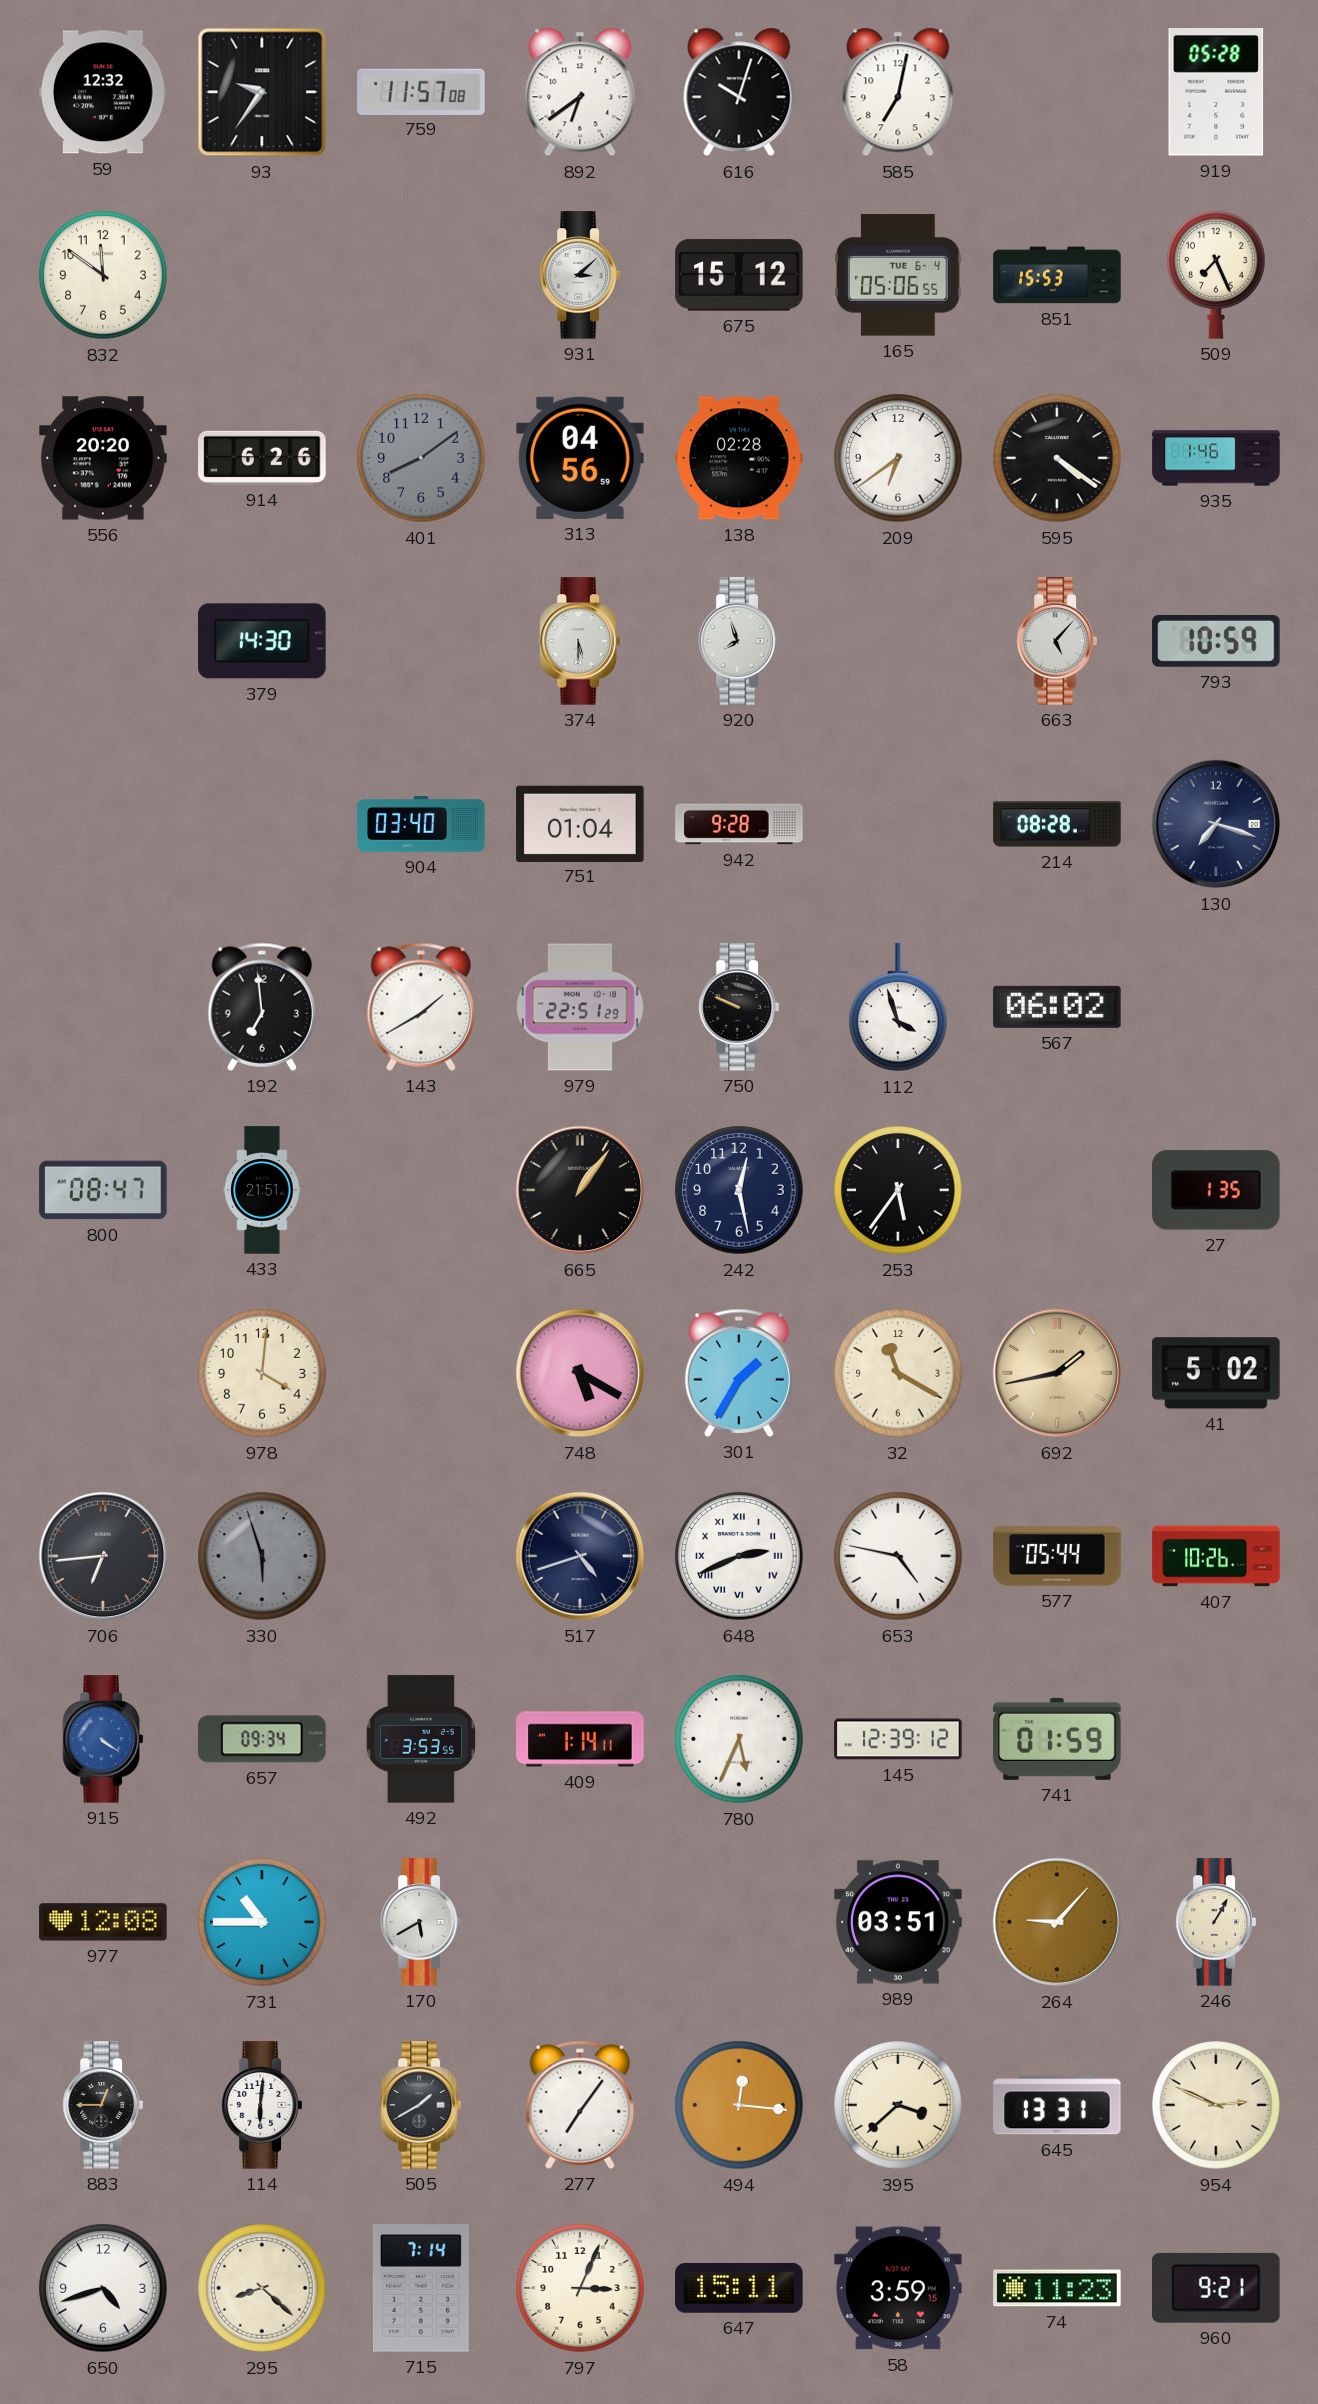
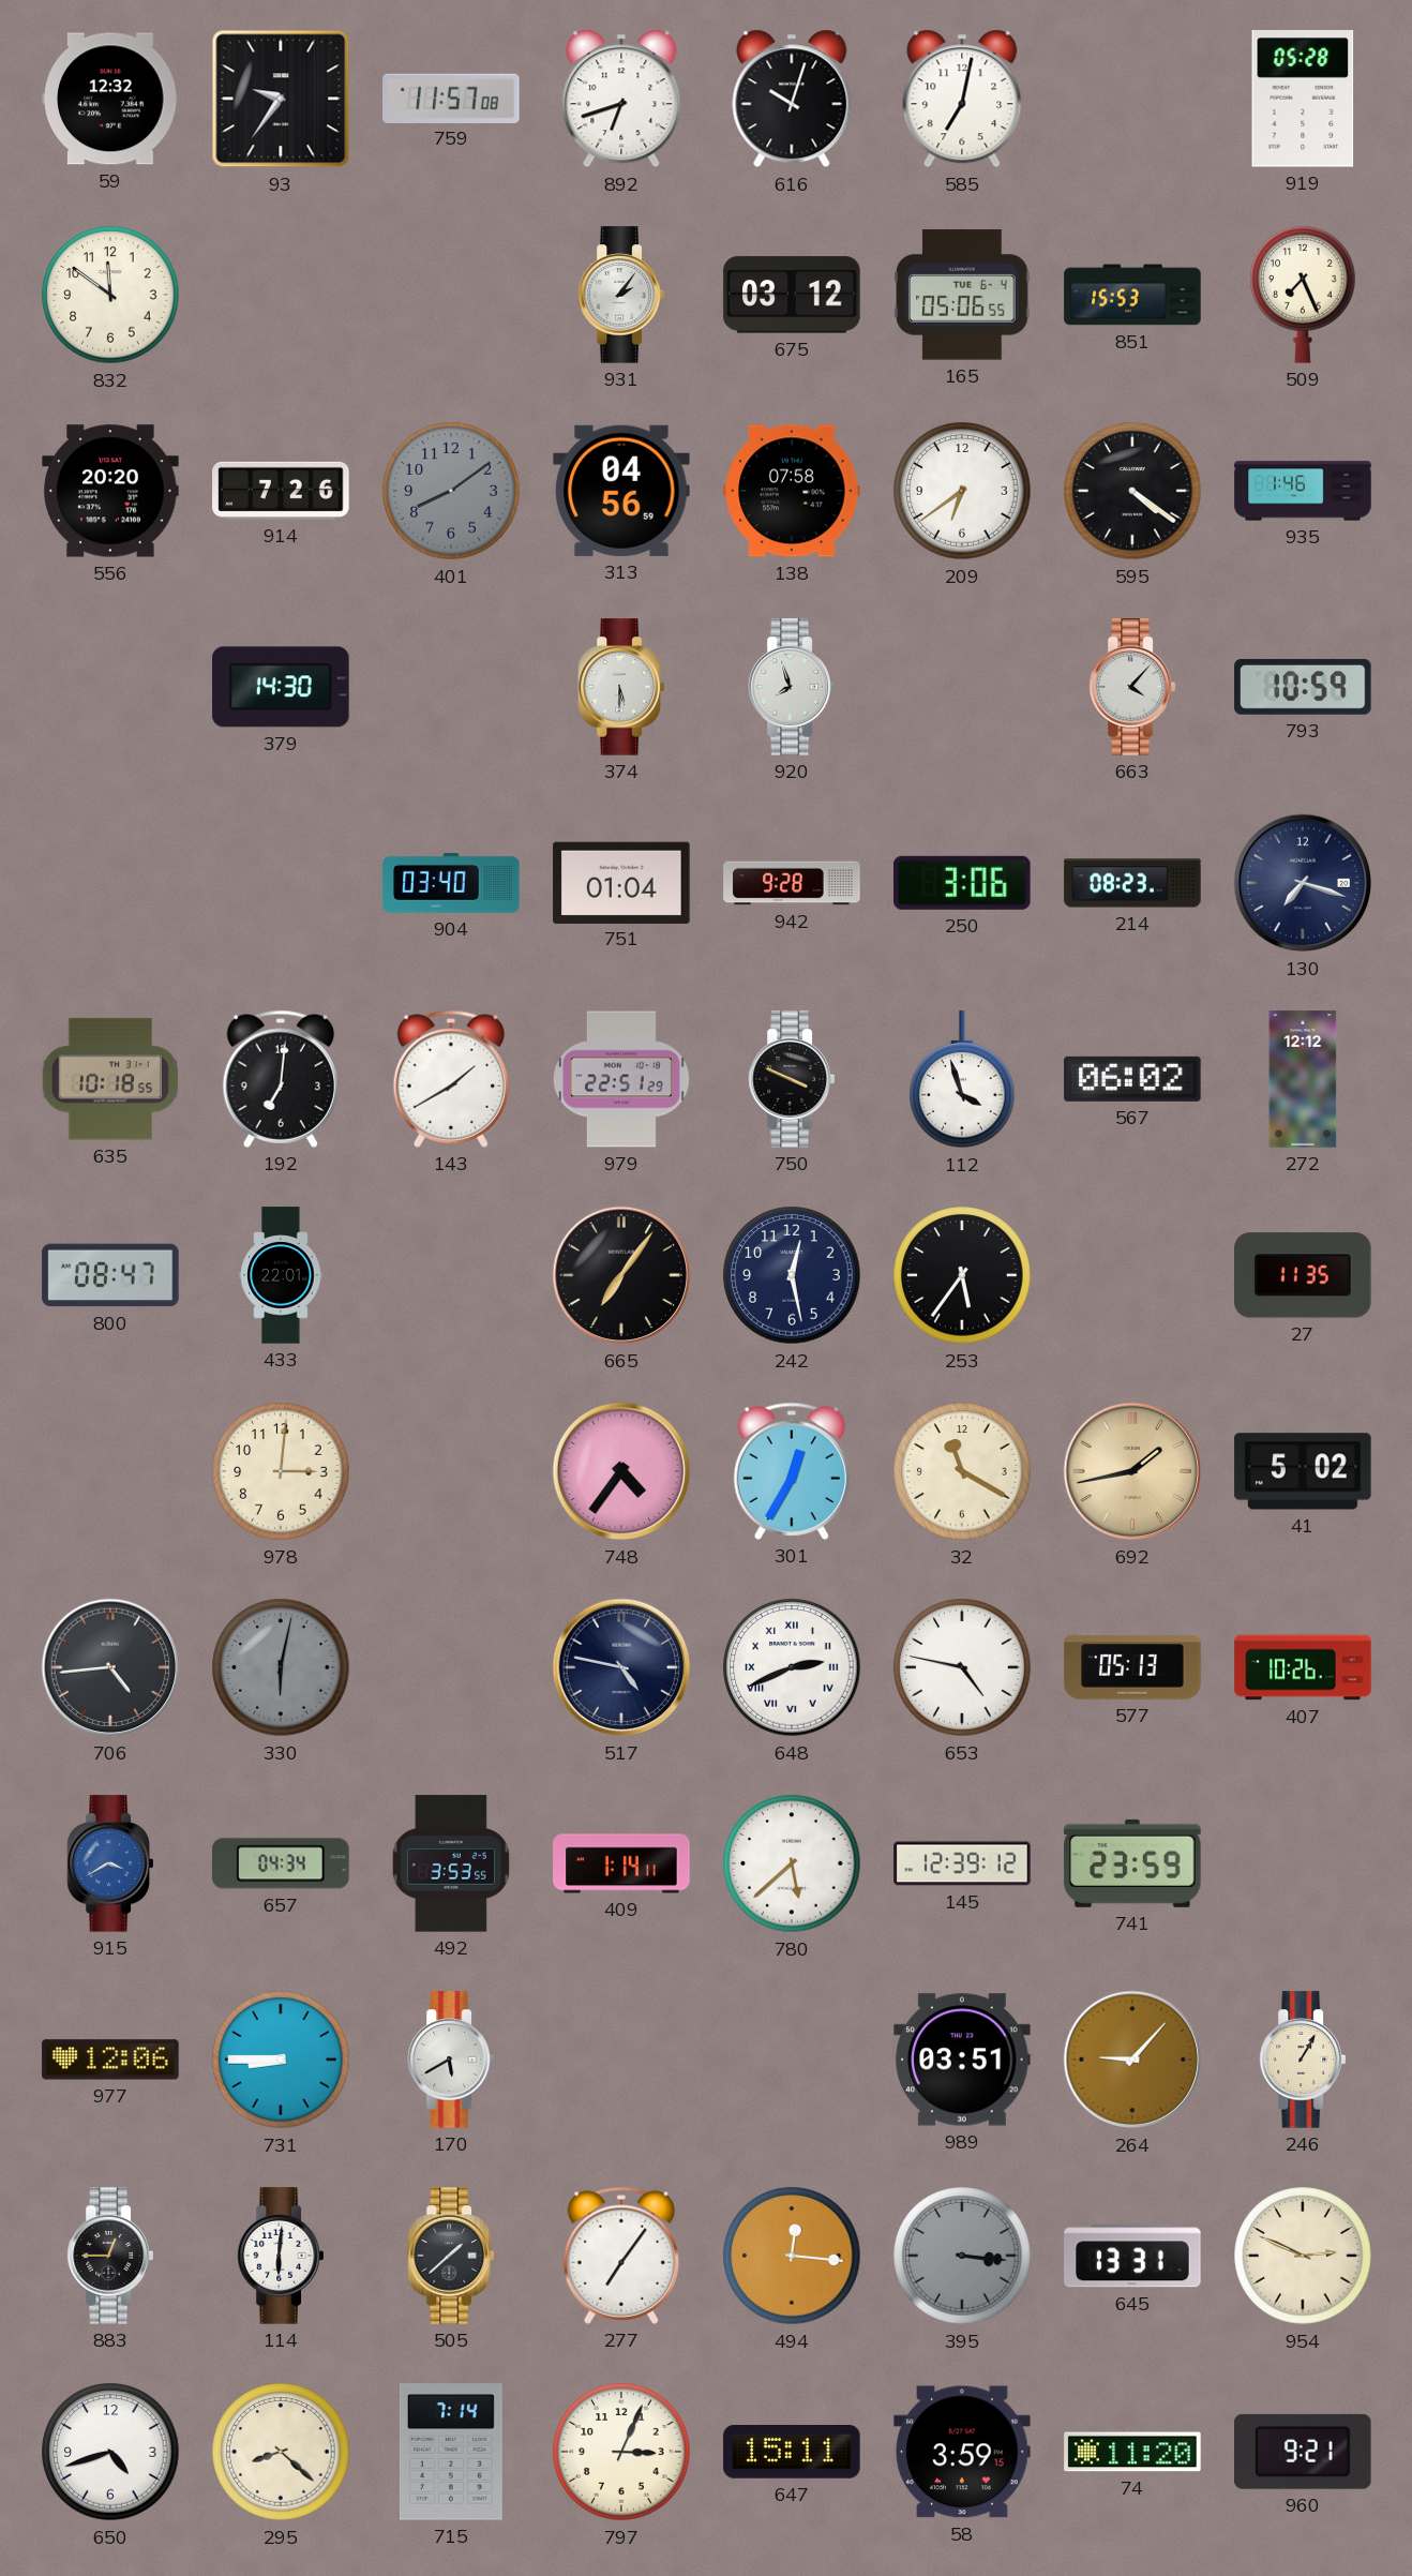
892: 6:39 -> 6:42
931: 3:08 -> 2:06
675: 15:12 -> 03:12
914: 6:26 -> 7:26
138: 02:28 -> 07:58
663: 5:07 -> 4:07
250: none -> 3:06
214: 08:28 -> 08:23
635: none -> 10:18
192: 6:59 -> 7:01
750: 9:49 -> 3:49
272: none -> 12:12
433: 21:51 -> 22:01
665: 1:06 -> 7:06
27: 1:35 -> 11:35
978: 4:01 -> 3:01
748: 5:20 -> 4:36
301: 1:35 -> 12:35
706: 6:44 -> 4:44
330: 5:57 -> 6:02
517: 4:42 -> 4:47
577: 05:44 -> 05:13
915: 4:21 -> 3:40
657: 09:34 -> 04:34
780: 5:34 -> 5:38
741: 01:59 -> 23:59
977: 12:08 -> 12:06
731: 10:45 -> 8:45
505: 1:40 -> 1:38
395: 3:38 -> 3:16
395 dial: cream -> grey
74: 11:23 -> 11:20
